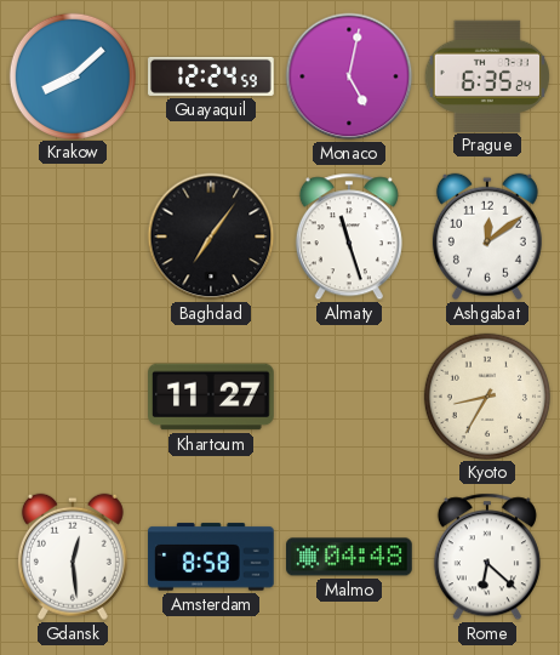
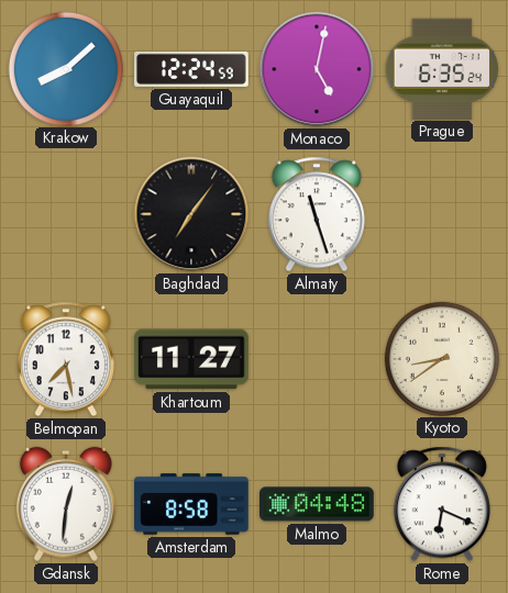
Ashgabat: 12:09 -> none
Belmopan: none -> 7:28
Kyoto: 8:35 -> 8:39
Gdansk: 12:29 -> 12:31
Rome: 6:22 -> 6:19
